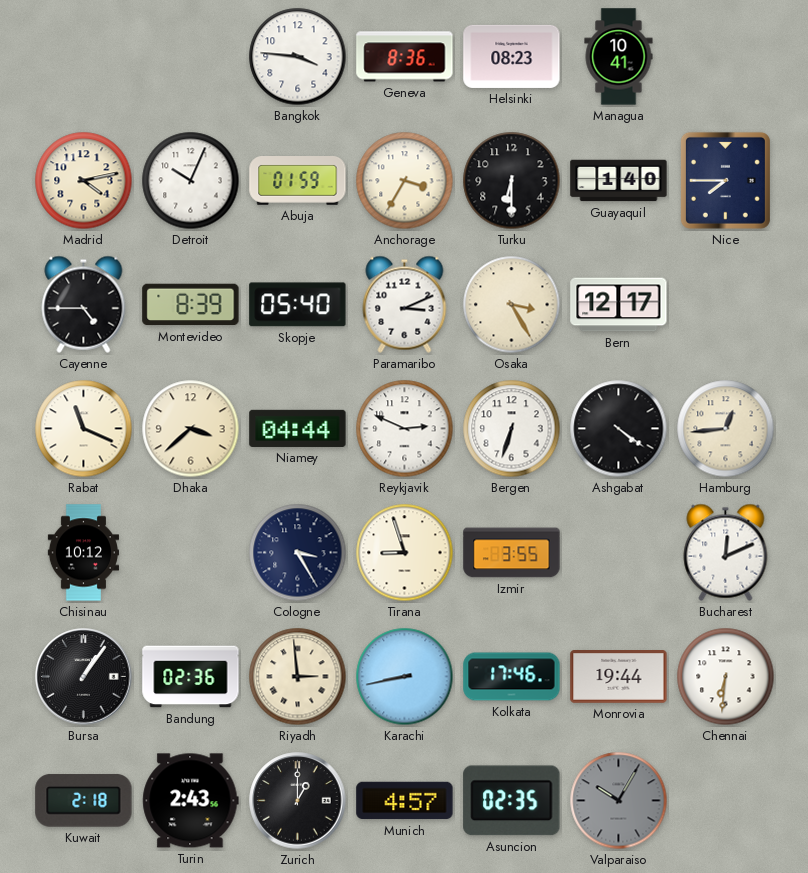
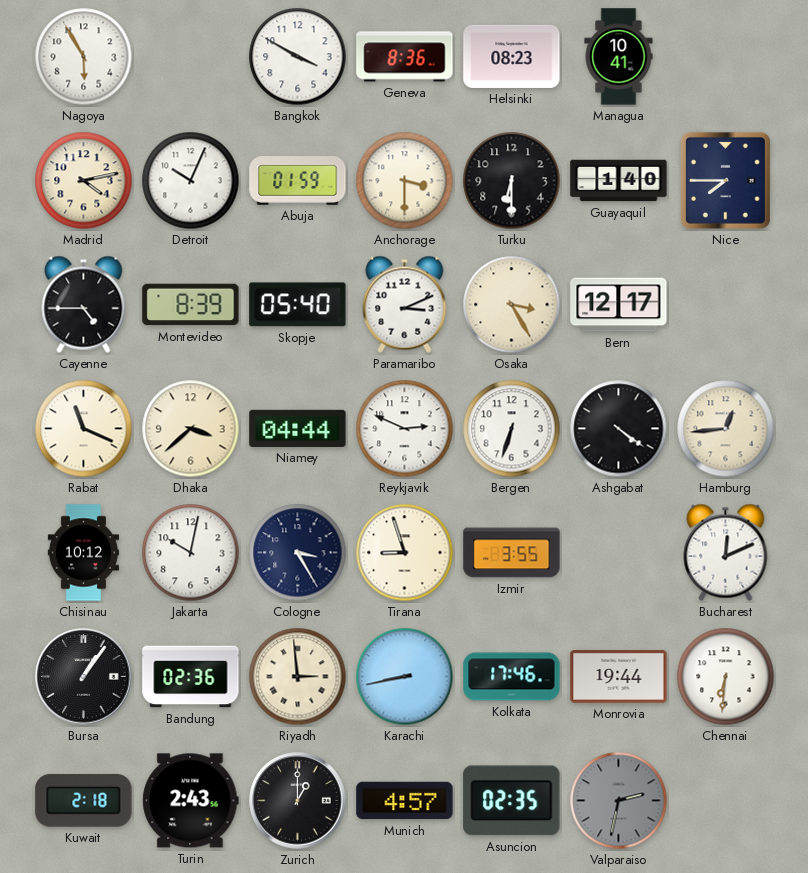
Nagoya: none -> 5:55
Bangkok: 3:46 -> 3:50
Anchorage: 3:35 -> 3:30
Jakarta: none -> 10:02
Valparaiso: 10:05 -> 2:32
